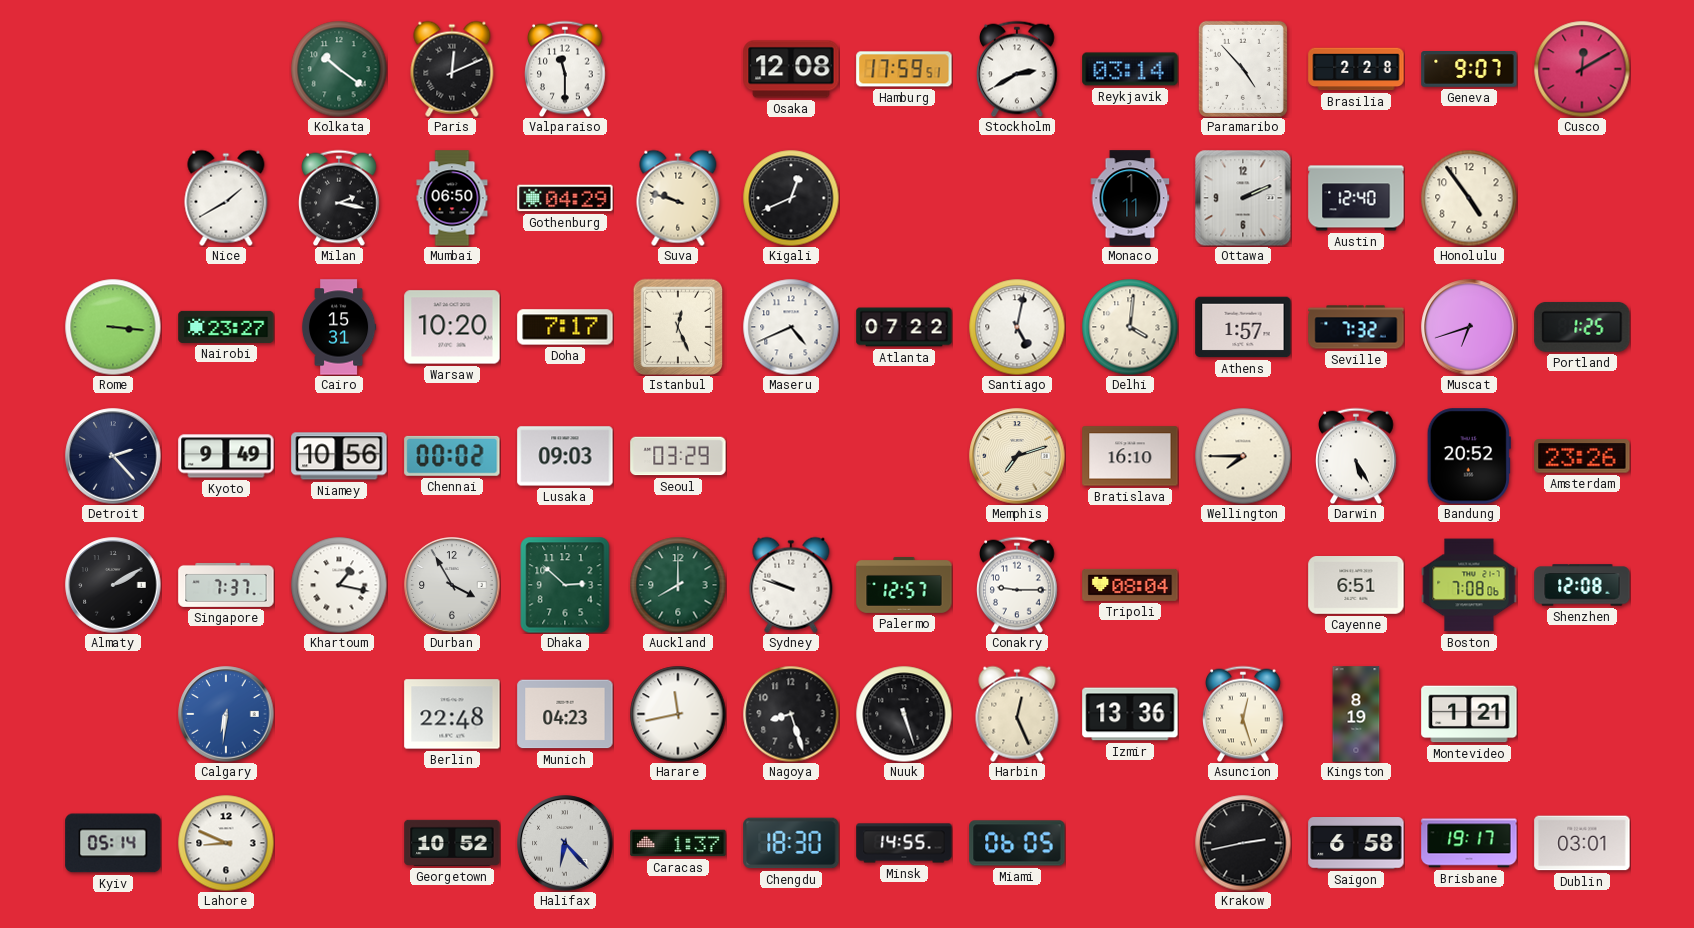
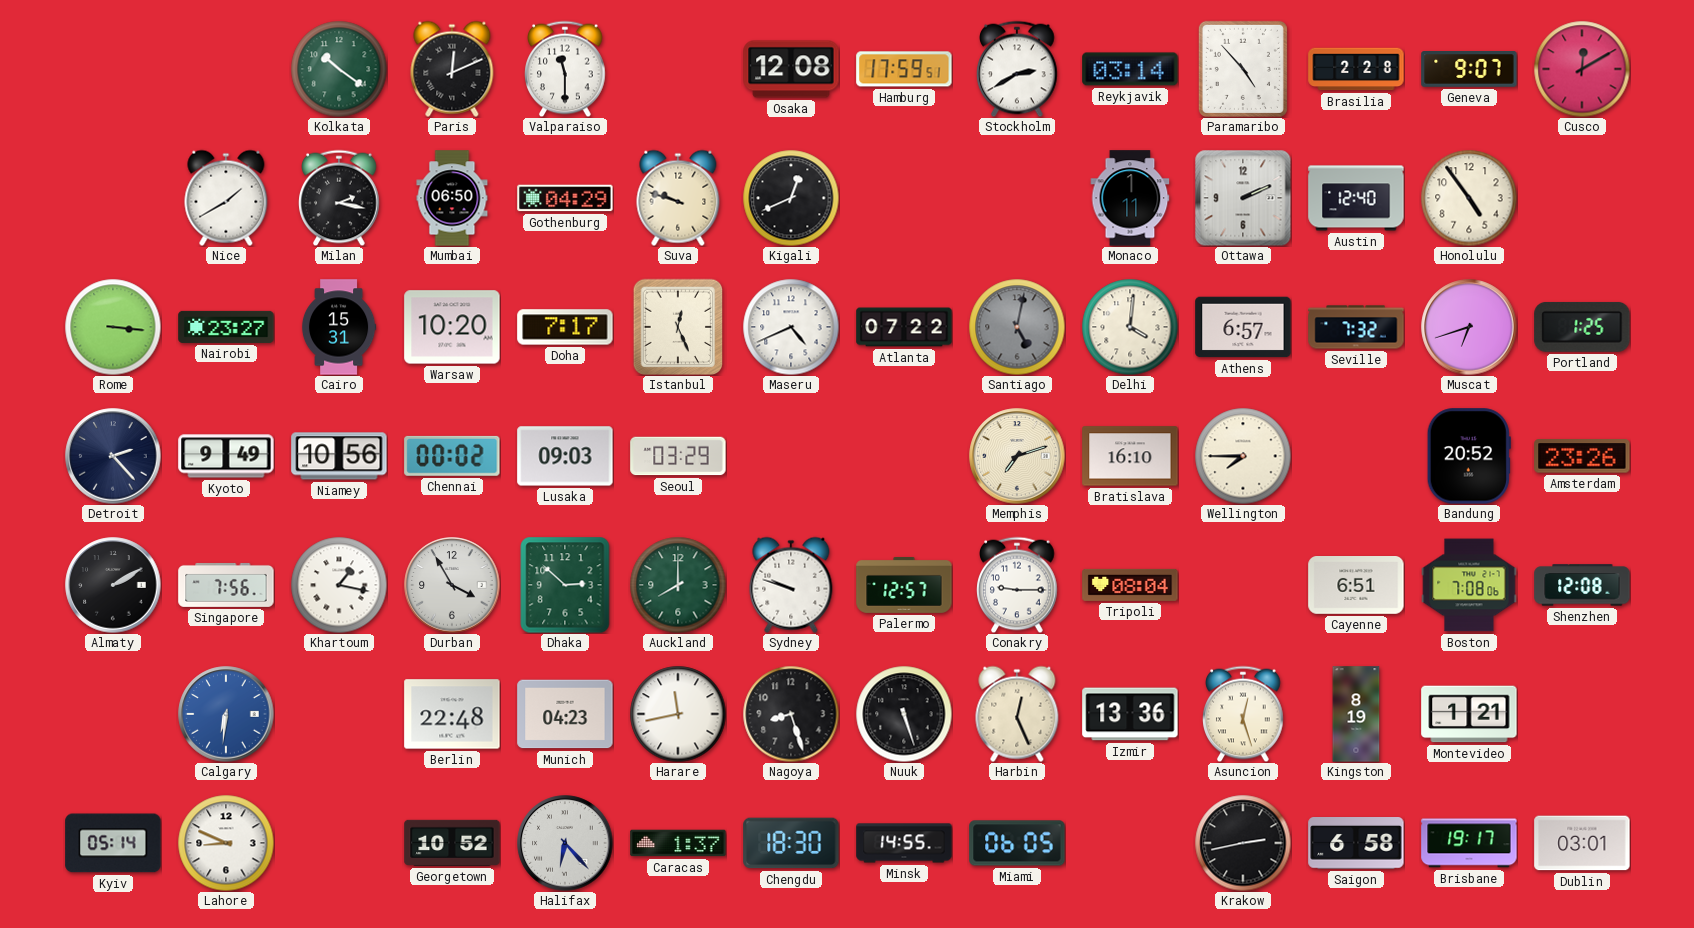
Santiago dial: white -> grey
Athens: 1:57 -> 6:57
Darwin: 5:25 -> none
Singapore: 7:37 -> 7:56
